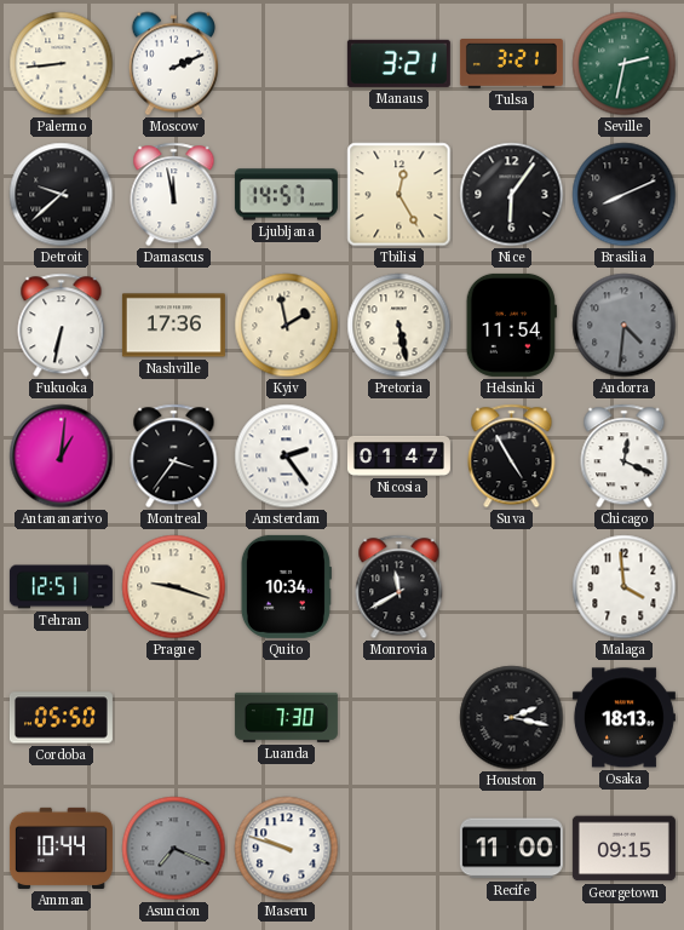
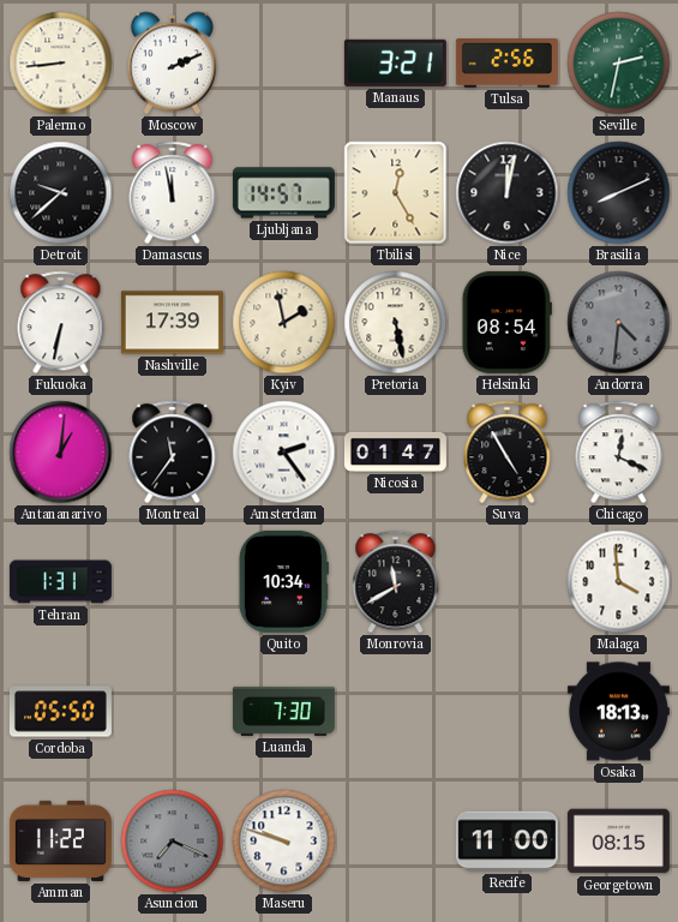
Tulsa: 3:21 -> 2:56
Nice: 6:06 -> 12:02
Nashville: 17:36 -> 17:39
Helsinki: 11:54 -> 08:54
Montreal: 3:36 -> 11:36
Tehran: 12:51 -> 1:31
Prague: 9:18 -> none
Houston: 2:17 -> none
Amman: 10:44 -> 11:22
Georgetown: 09:15 -> 08:15
